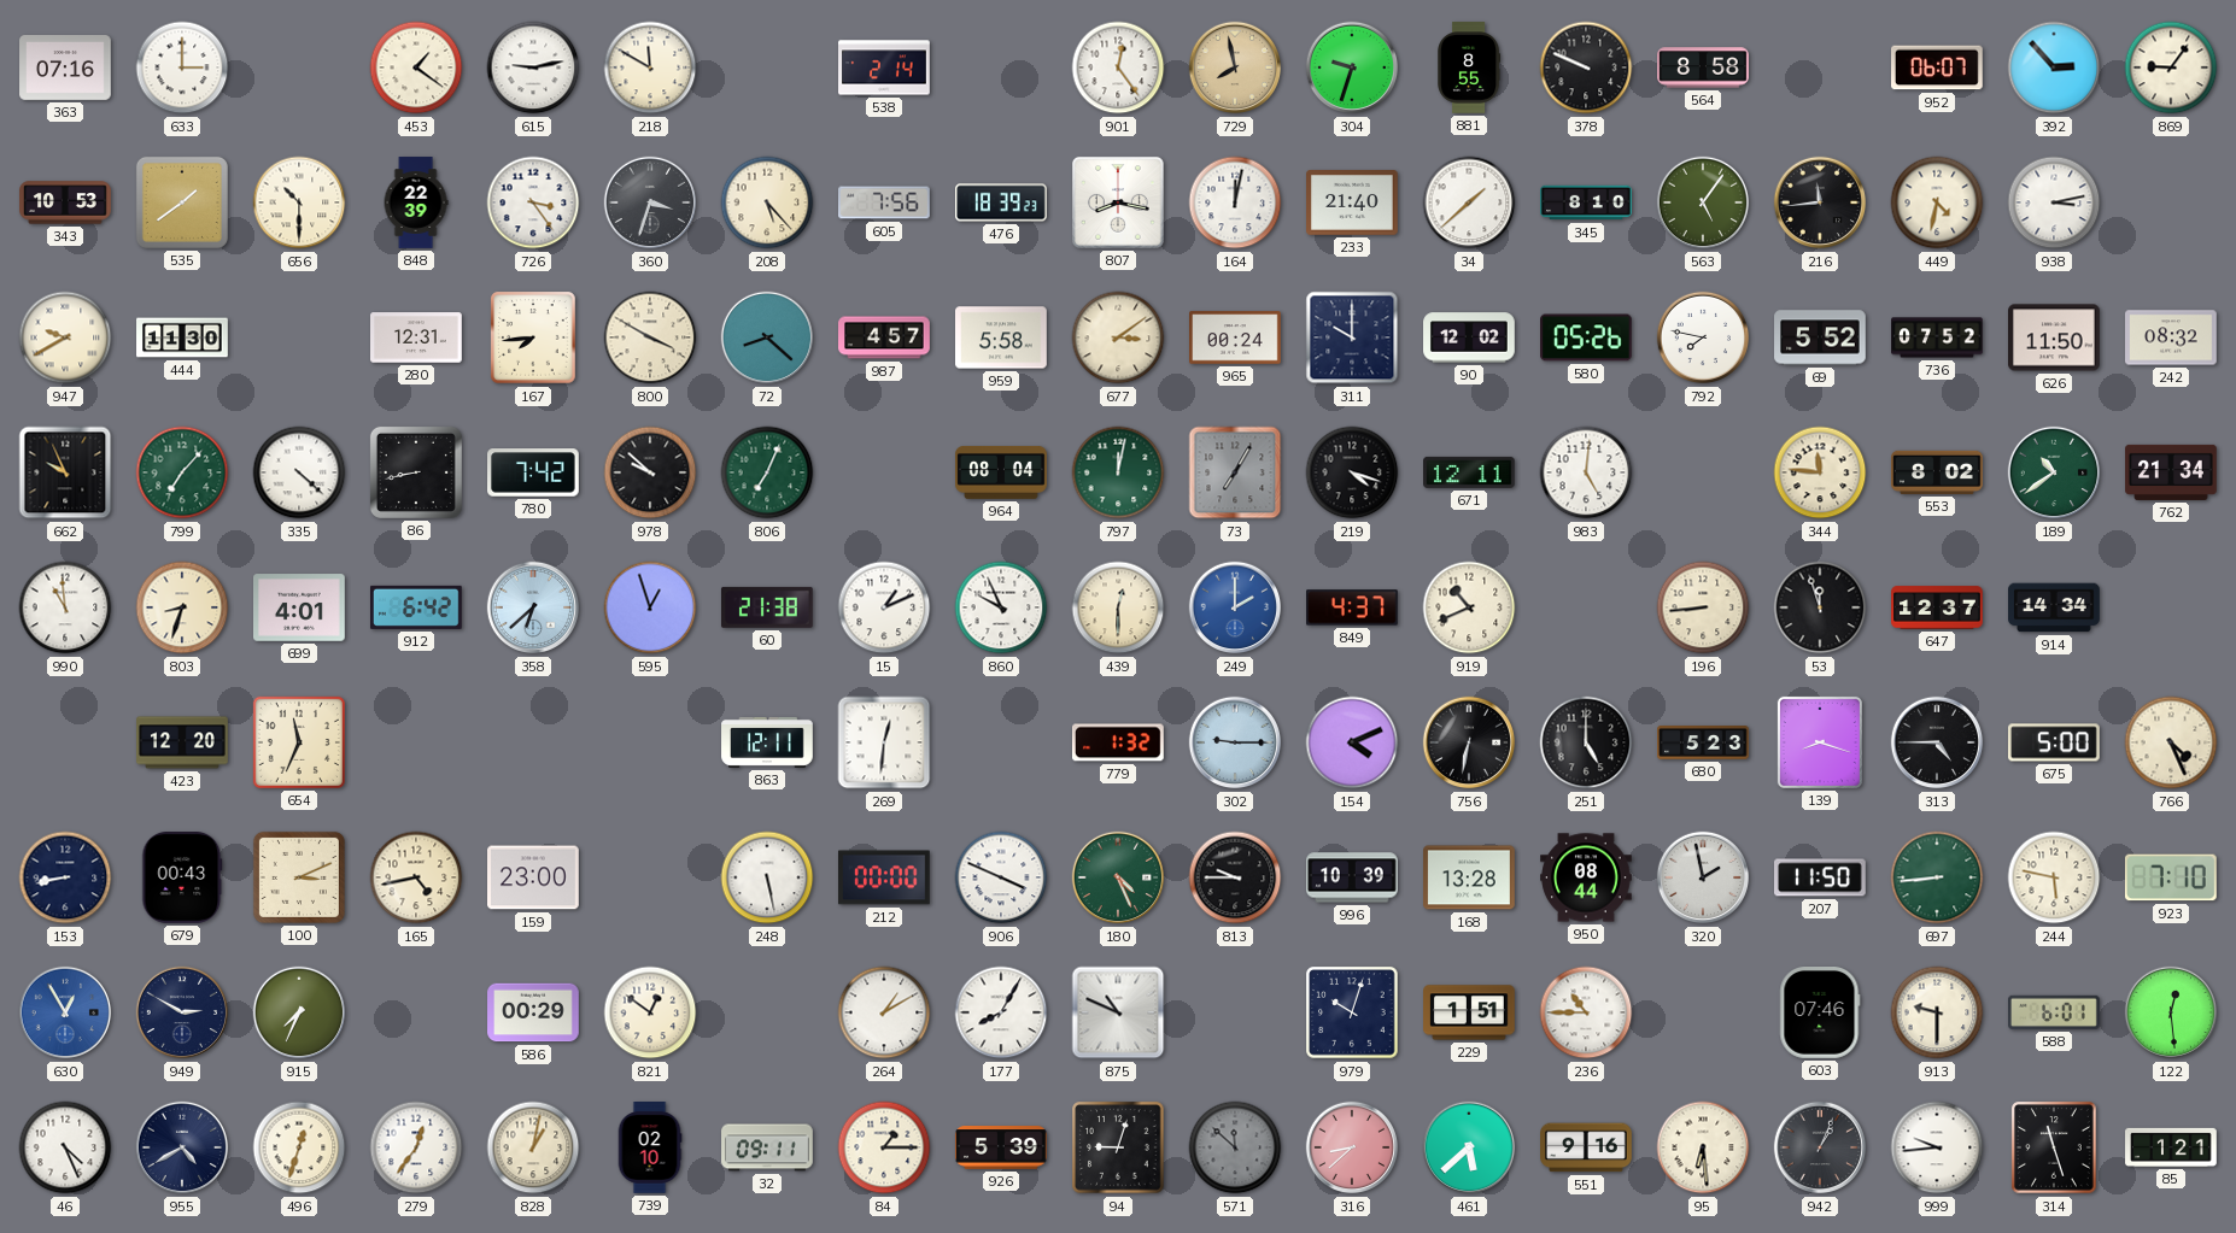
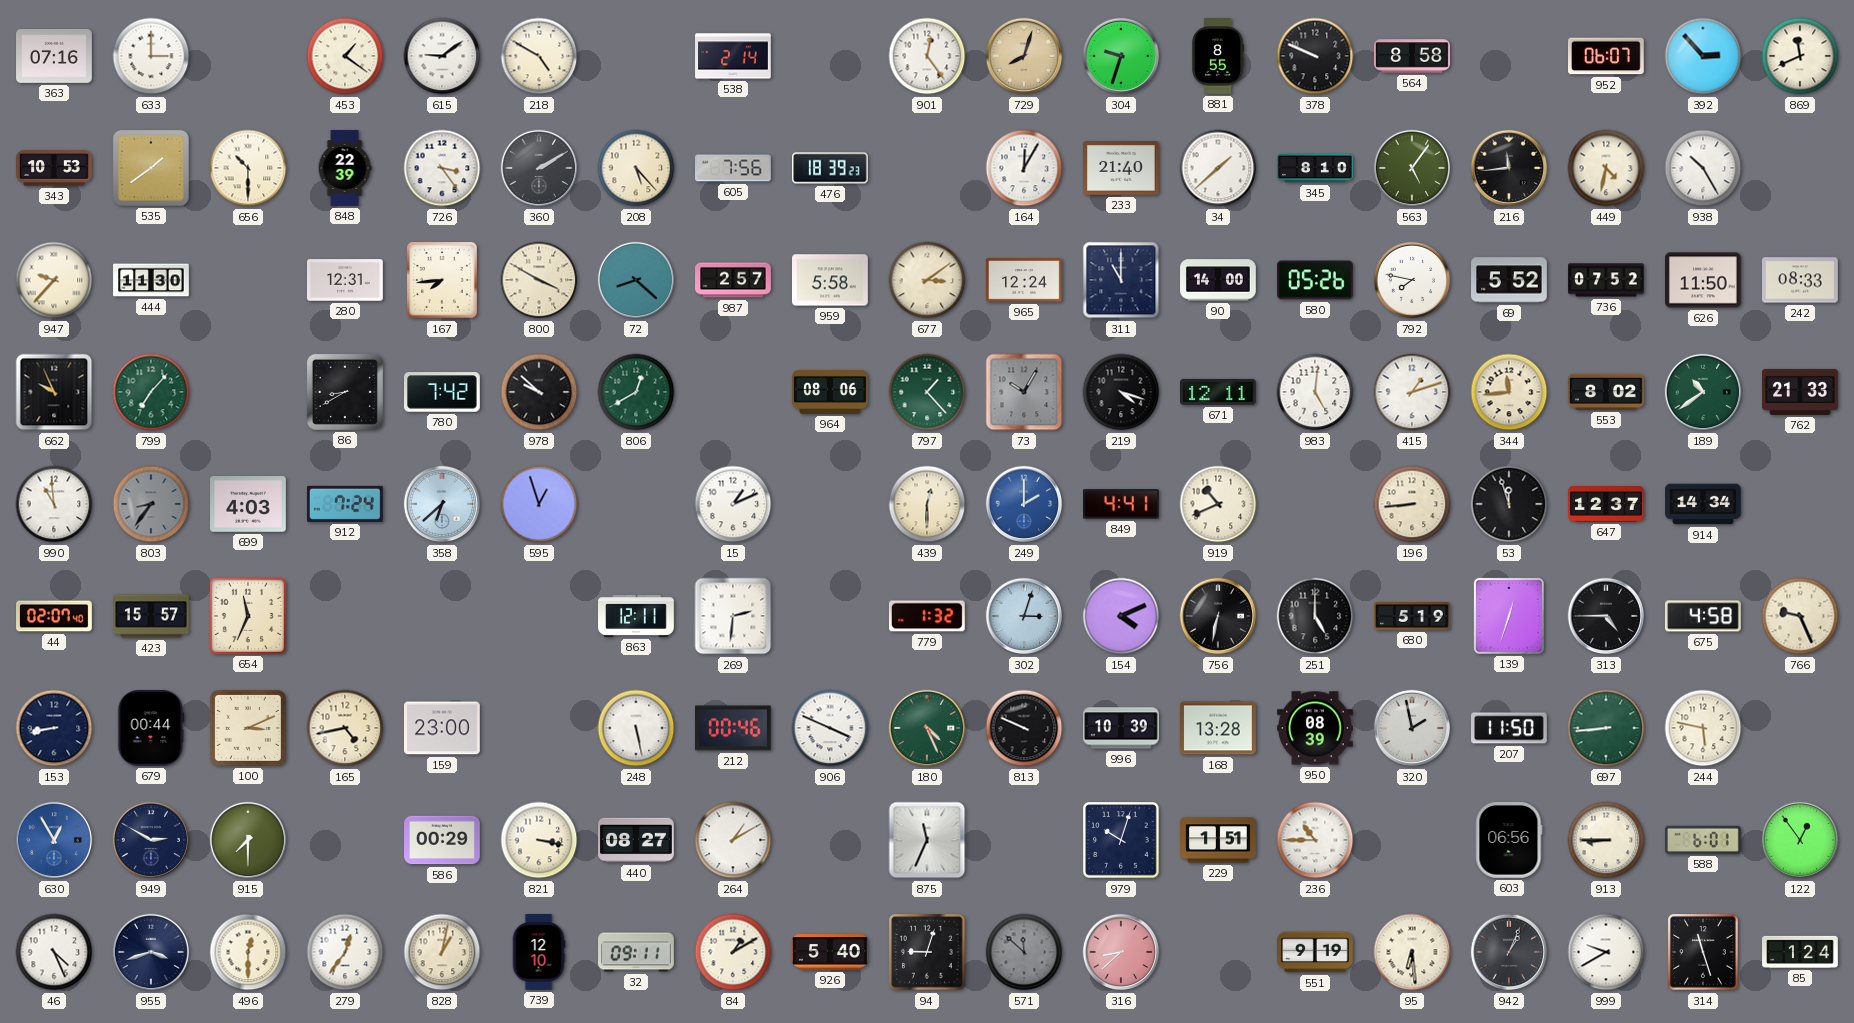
615: 9:13 -> 9:09
218: 11:50 -> 4:50
729: 7:58 -> 8:03
869: 9:06 -> 11:41
360: 3:33 -> 2:10
807: 8:17 -> none
164: 12:02 -> 12:05
938: 3:13 -> 10:25
947: 9:40 -> 9:37
987: 4:57 -> 2:57
965: 00:24 -> 12:24
311: 10:00 -> 11:00
90: 12:02 -> 14:00
242: 08:32 -> 08:33
335: 4:22 -> none
86: 8:43 -> 8:40
806: 7:04 -> 12:40
964: 08:04 -> 08:06
797: 12:02 -> 1:23
73: 7:05 -> 10:05
415: none -> 1:12
344: 11:46 -> 11:44
762: 21:34 -> 21:33
803: 8:33 -> 8:36
803 dial: cream -> grey
699: 4:01 -> 4:03
912: 6:42 -> 7:24
60: 21:38 -> none
860: 9:56 -> none
849: 4:37 -> 4:41
44: none -> 02:07
423: 12:20 -> 15:57
269: 12:31 -> 2:31
302: 9:15 -> 3:03
680: 5:23 -> 5:19
139: 8:18 -> 12:33
675: 5:00 -> 4:58
766: 4:26 -> 9:26
679: 00:43 -> 00:44
212: 00:00 -> 00:46
813: 9:45 -> 9:49
950: 08:44 -> 08:39
923: 7:10 -> none
915: 7:34 -> 7:30
821: 12:51 -> 3:17
440: none -> 08:27
177: 8:05 -> none
875: 10:49 -> 11:34
603: 07:46 -> 06:56
913: 9:30 -> 8:45
122: 12:29 -> 12:54
955: 4:40 -> 3:42
496: 12:33 -> 12:30
739: 02:10 -> 12:10
84: 1:15 -> 1:10
926: 5:39 -> 5:40
461: 5:38 -> none
551: 9:16 -> 9:19
999: 9:44 -> 9:40
85: 1:21 -> 1:24
